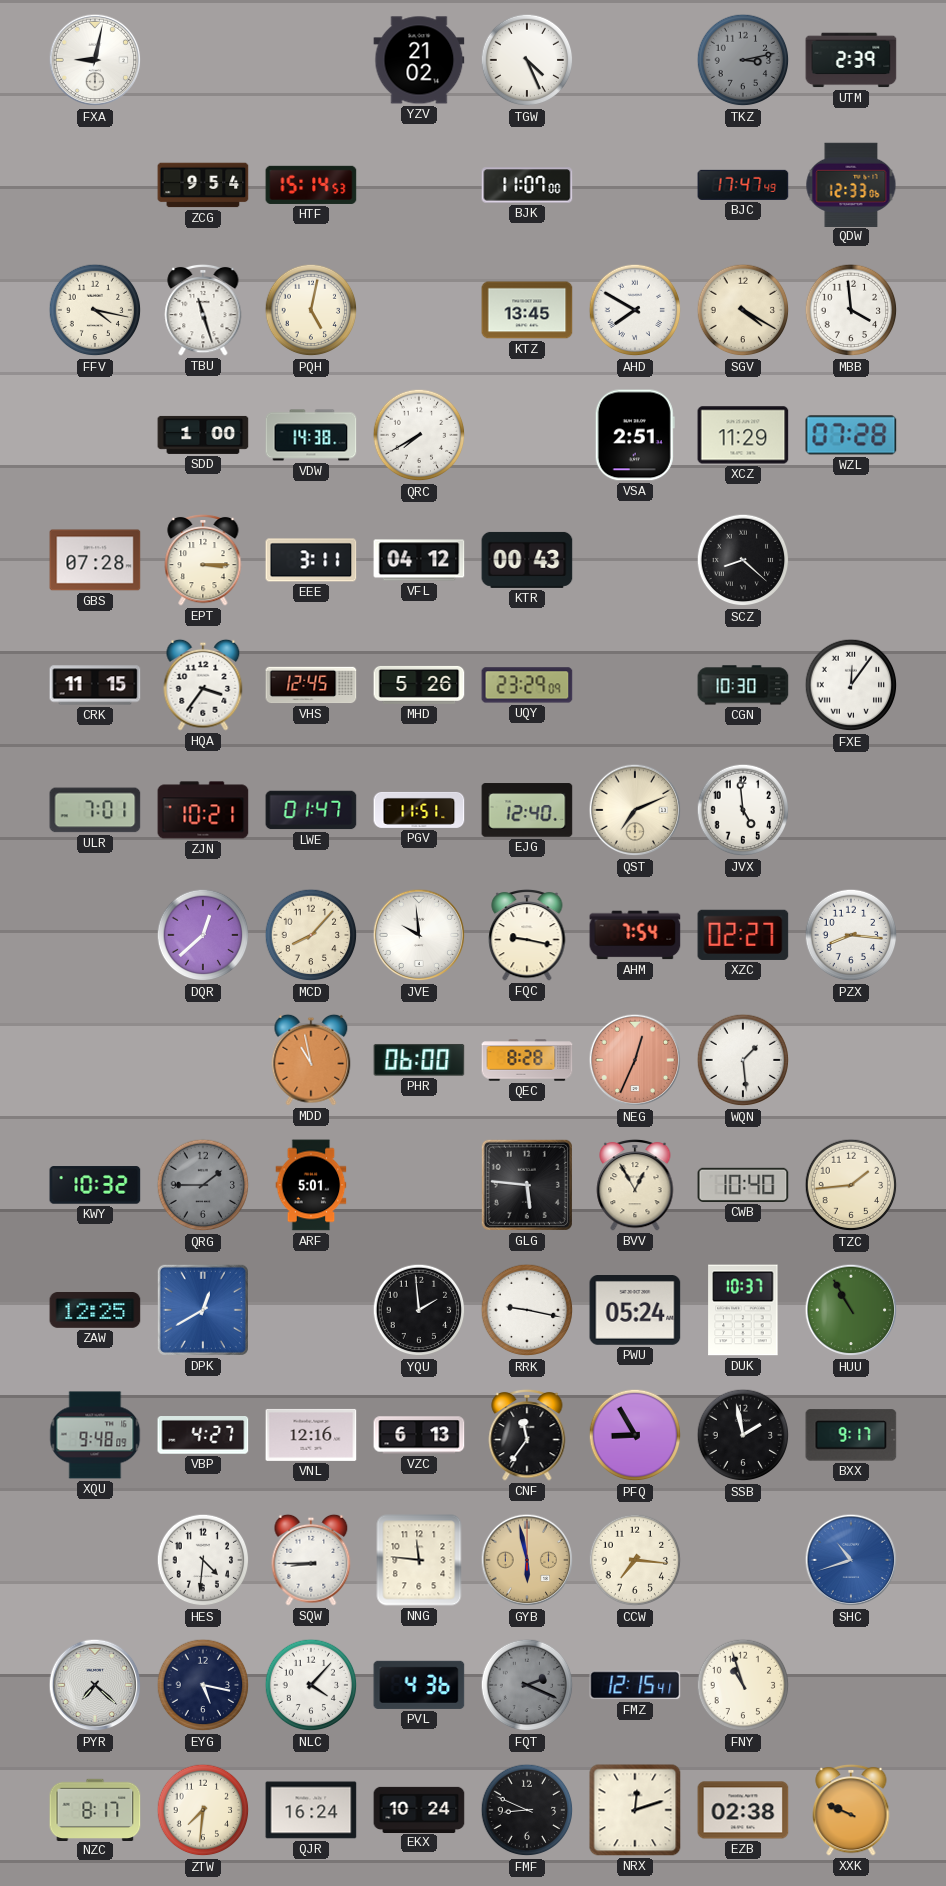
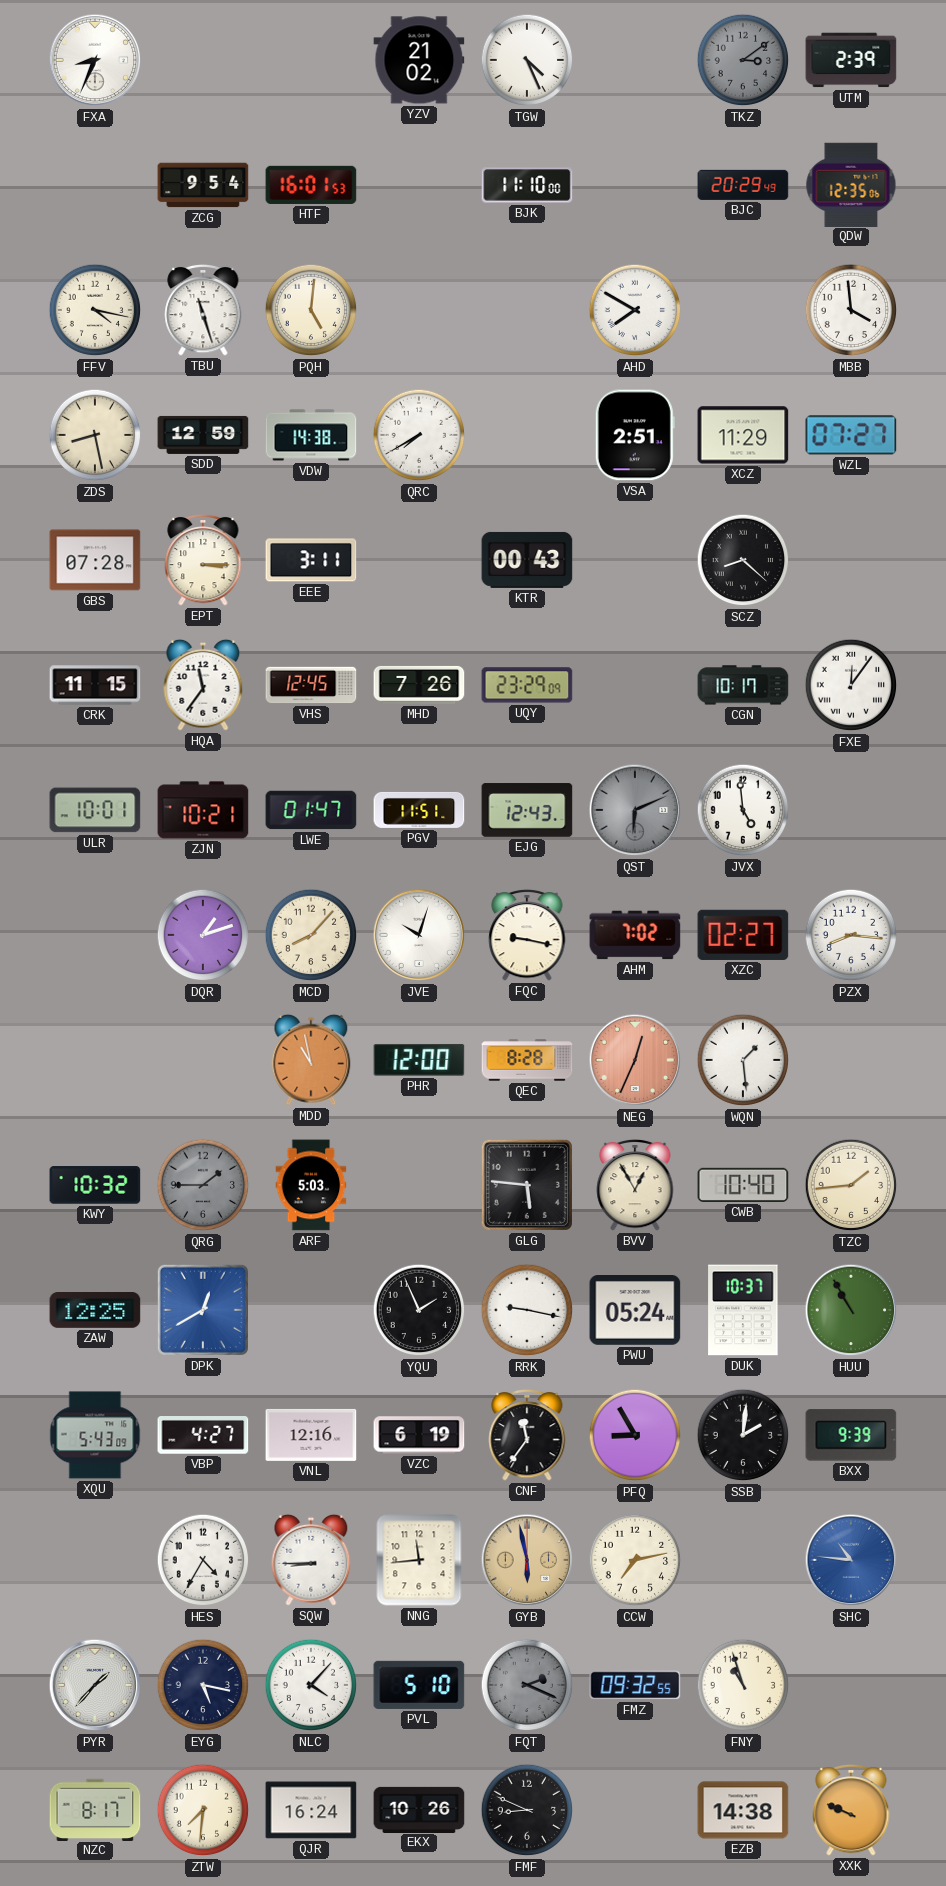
FXA: 9:02 -> 8:34
TKZ: 3:13 -> 3:09
HTF: 15:14 -> 16:01
BJK: 11:07 -> 11:10
BJC: 17:47 -> 20:29
QDW: 12:33 -> 12:35
PQH: 5:02 -> 5:01
KTZ: 13:45 -> none
SGV: 4:20 -> none
ZDS: none -> 8:28
SDD: 1:00 -> 12:59
WZL: 07:28 -> 07:27
VFL: 04:12 -> none
HQA: 3:36 -> 11:36
MHD: 5:26 -> 7:26
CGN: 10:30 -> 10:17
ULR: 7:01 -> 10:01
EJG: 12:40 -> 12:43
QST: 7:11 -> 6:11
QST dial: cream -> grey
DQR: 12:38 -> 1:12
JVE: 9:59 -> 10:03
AHM: 7:54 -> 7:02
PHR: 06:00 -> 12:00
ARF: 5:01 -> 5:03
YQU: 1:59 -> 1:56
XQU: 9:48 -> 5:43
VZC: 6:13 -> 6:19
SSB: 1:58 -> 2:01
BXX: 9:17 -> 9:39
HES: 4:31 -> 4:35
NNG: 11:46 -> 11:44
CCW: 7:16 -> 7:13
SHC: 10:42 -> 10:46
PYR: 7:22 -> 1:37
PVL: 4:36 -> 5:10
FMZ: 12:15 -> 09:32
EKX: 10:24 -> 10:26
NRX: 12:12 -> none
EZB: 02:38 -> 14:38
